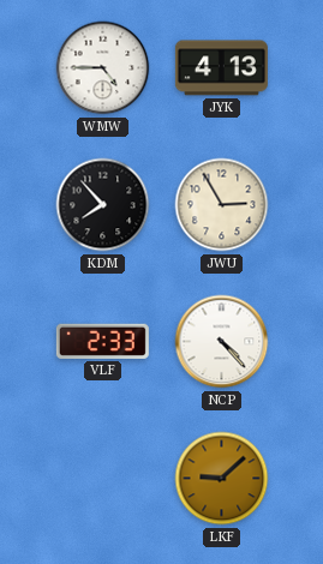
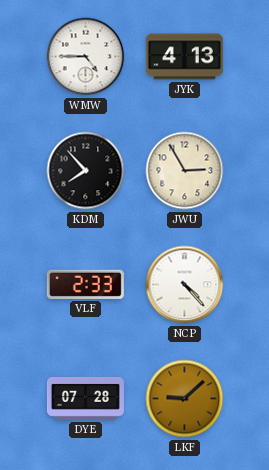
DYE: none -> 07:28
